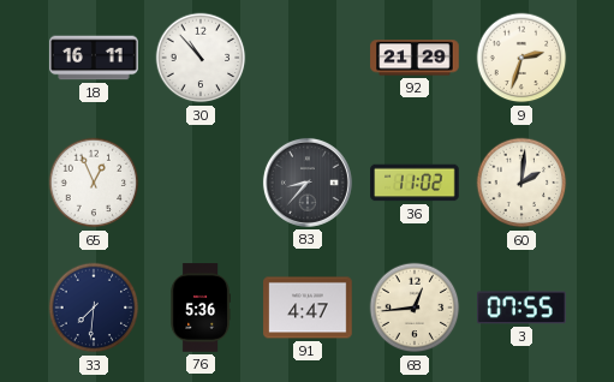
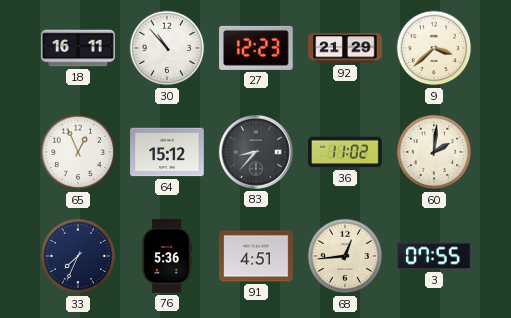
27: none -> 12:23
9: 2:33 -> 3:38
64: none -> 15:12
33: 7:31 -> 7:34
91: 4:47 -> 4:51
